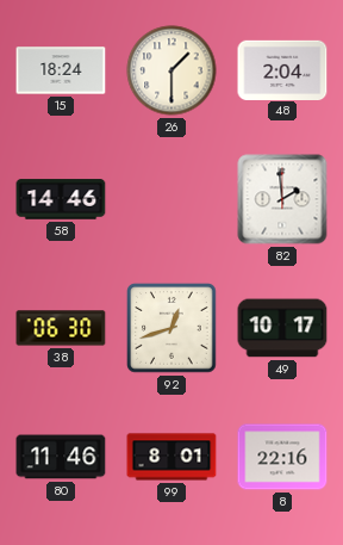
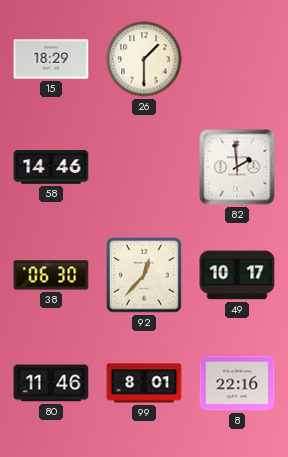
15: 18:24 -> 18:29
48: 2:04 -> none
92: 12:42 -> 12:37
